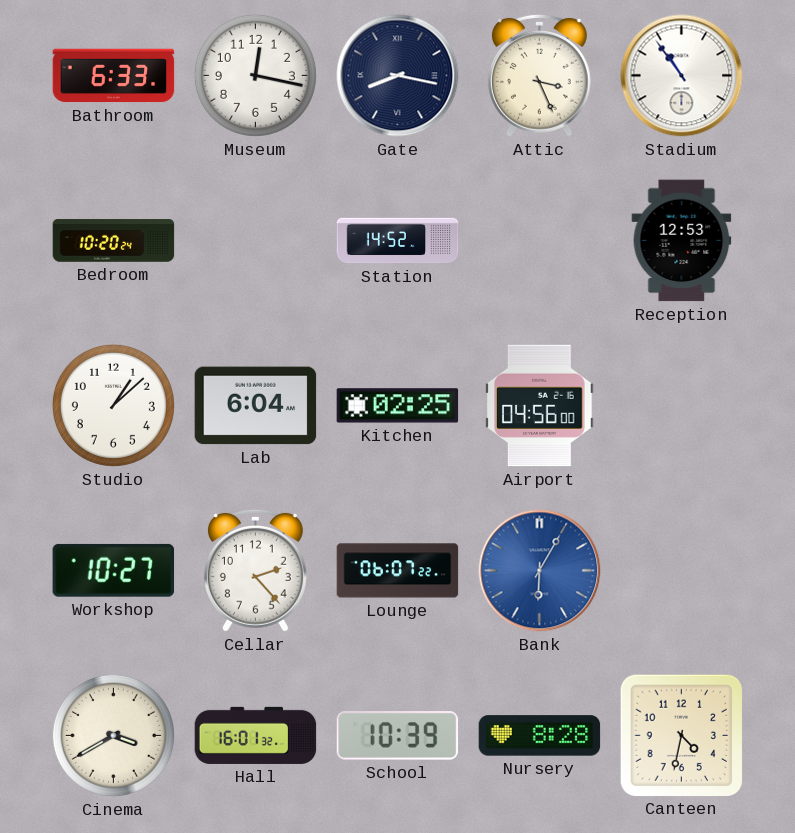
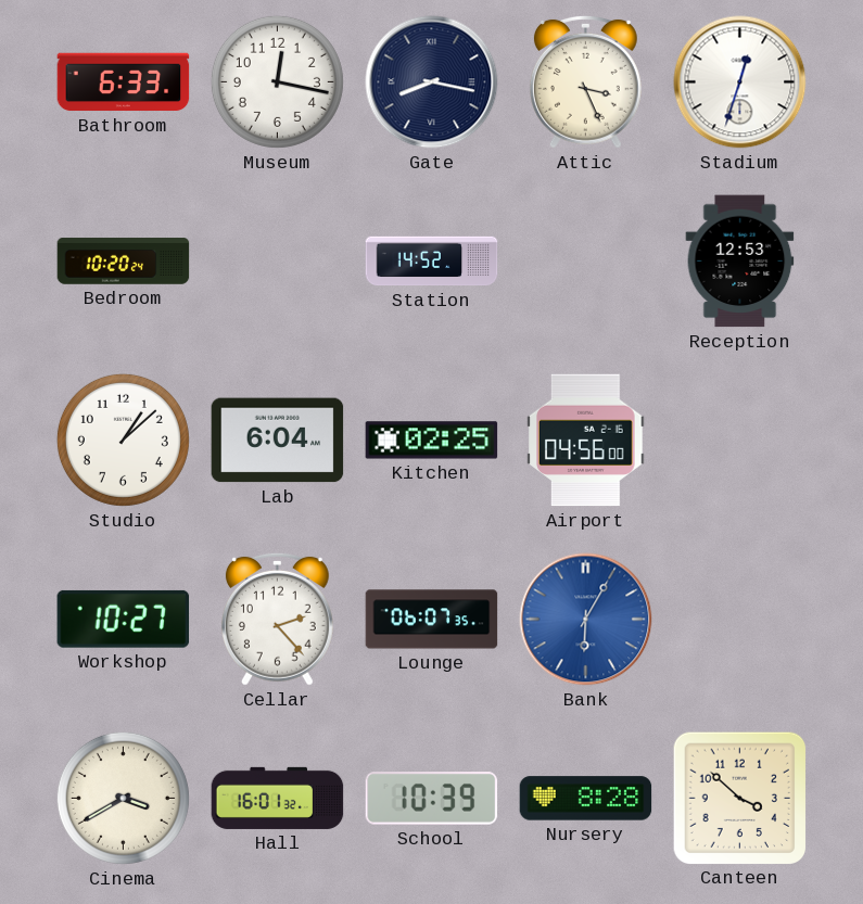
Stadium: 10:54 -> 12:33
Lounge: 06:07:22 -> 06:07:35
Canteen: 4:32 -> 3:52
